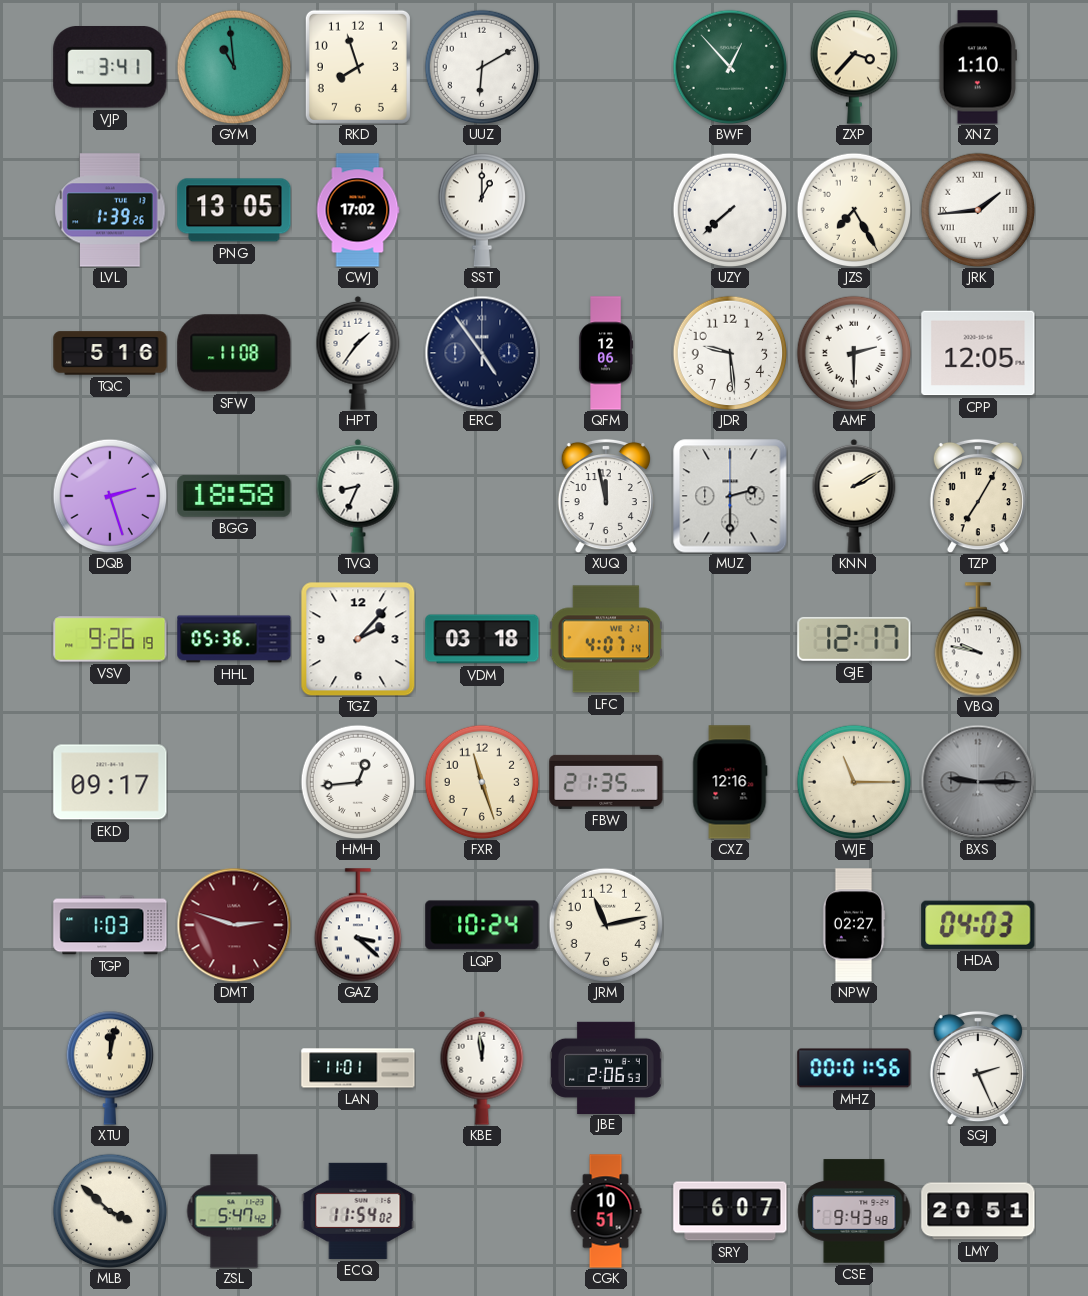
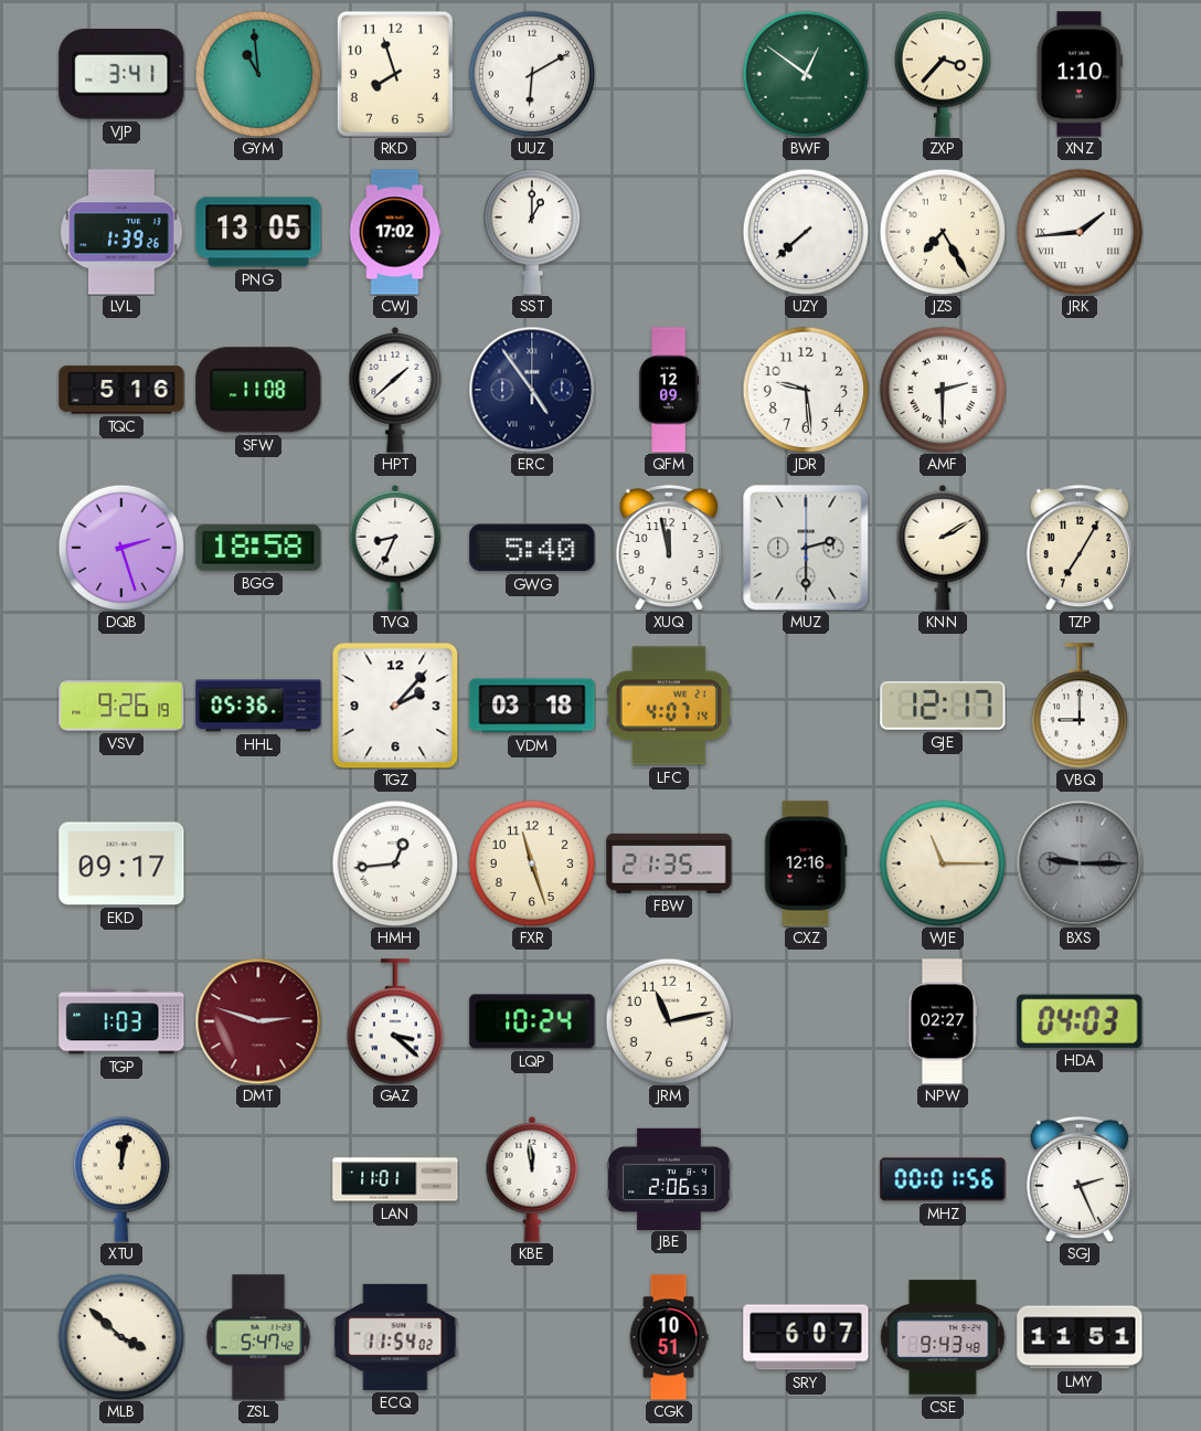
BWF: 12:53 -> 12:51
HPT: 1:36 -> 1:38
QFM: 12:06 -> 12:09
CPP: 12:05 -> none
GWG: none -> 5:40
VBQ: 9:47 -> 9:00
LMY: 20:51 -> 11:51
